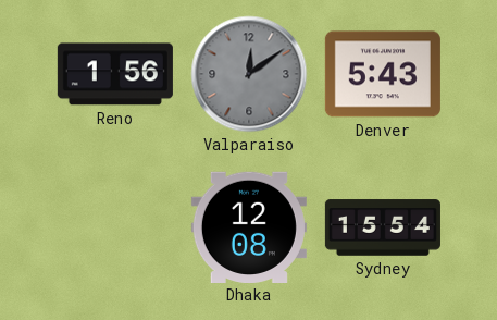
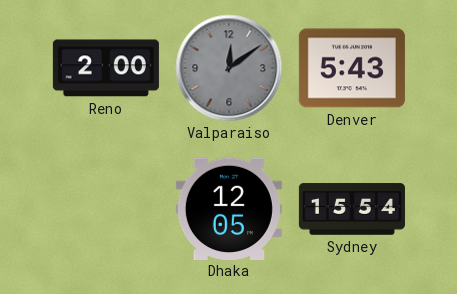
Reno: 1:56 -> 2:00
Dhaka: 12:08 -> 12:05
